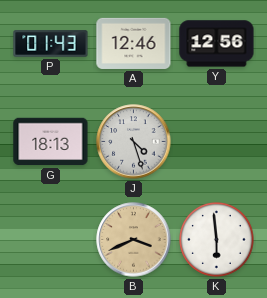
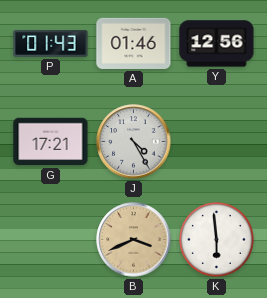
A: 12:46 -> 01:46
G: 18:13 -> 17:21
J: 4:27 -> 4:25
